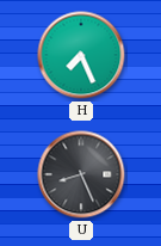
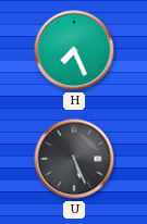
U: 8:26 -> 5:26
